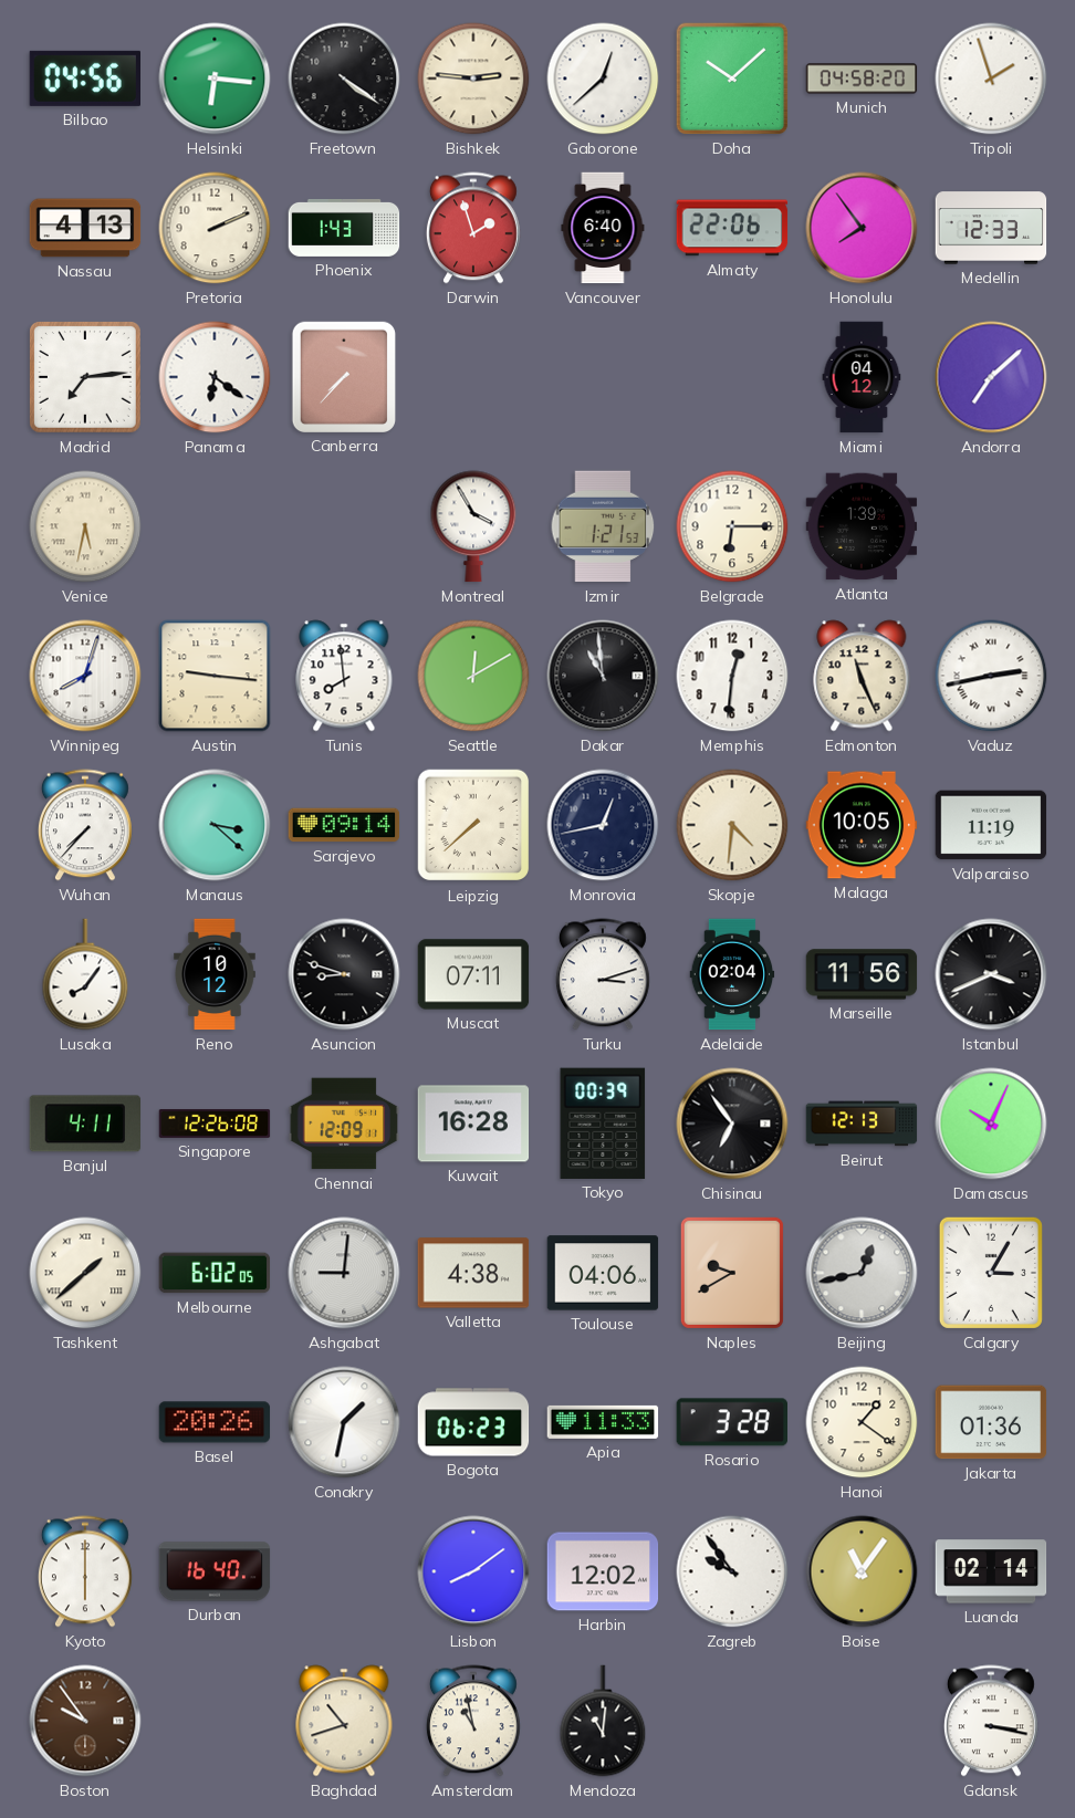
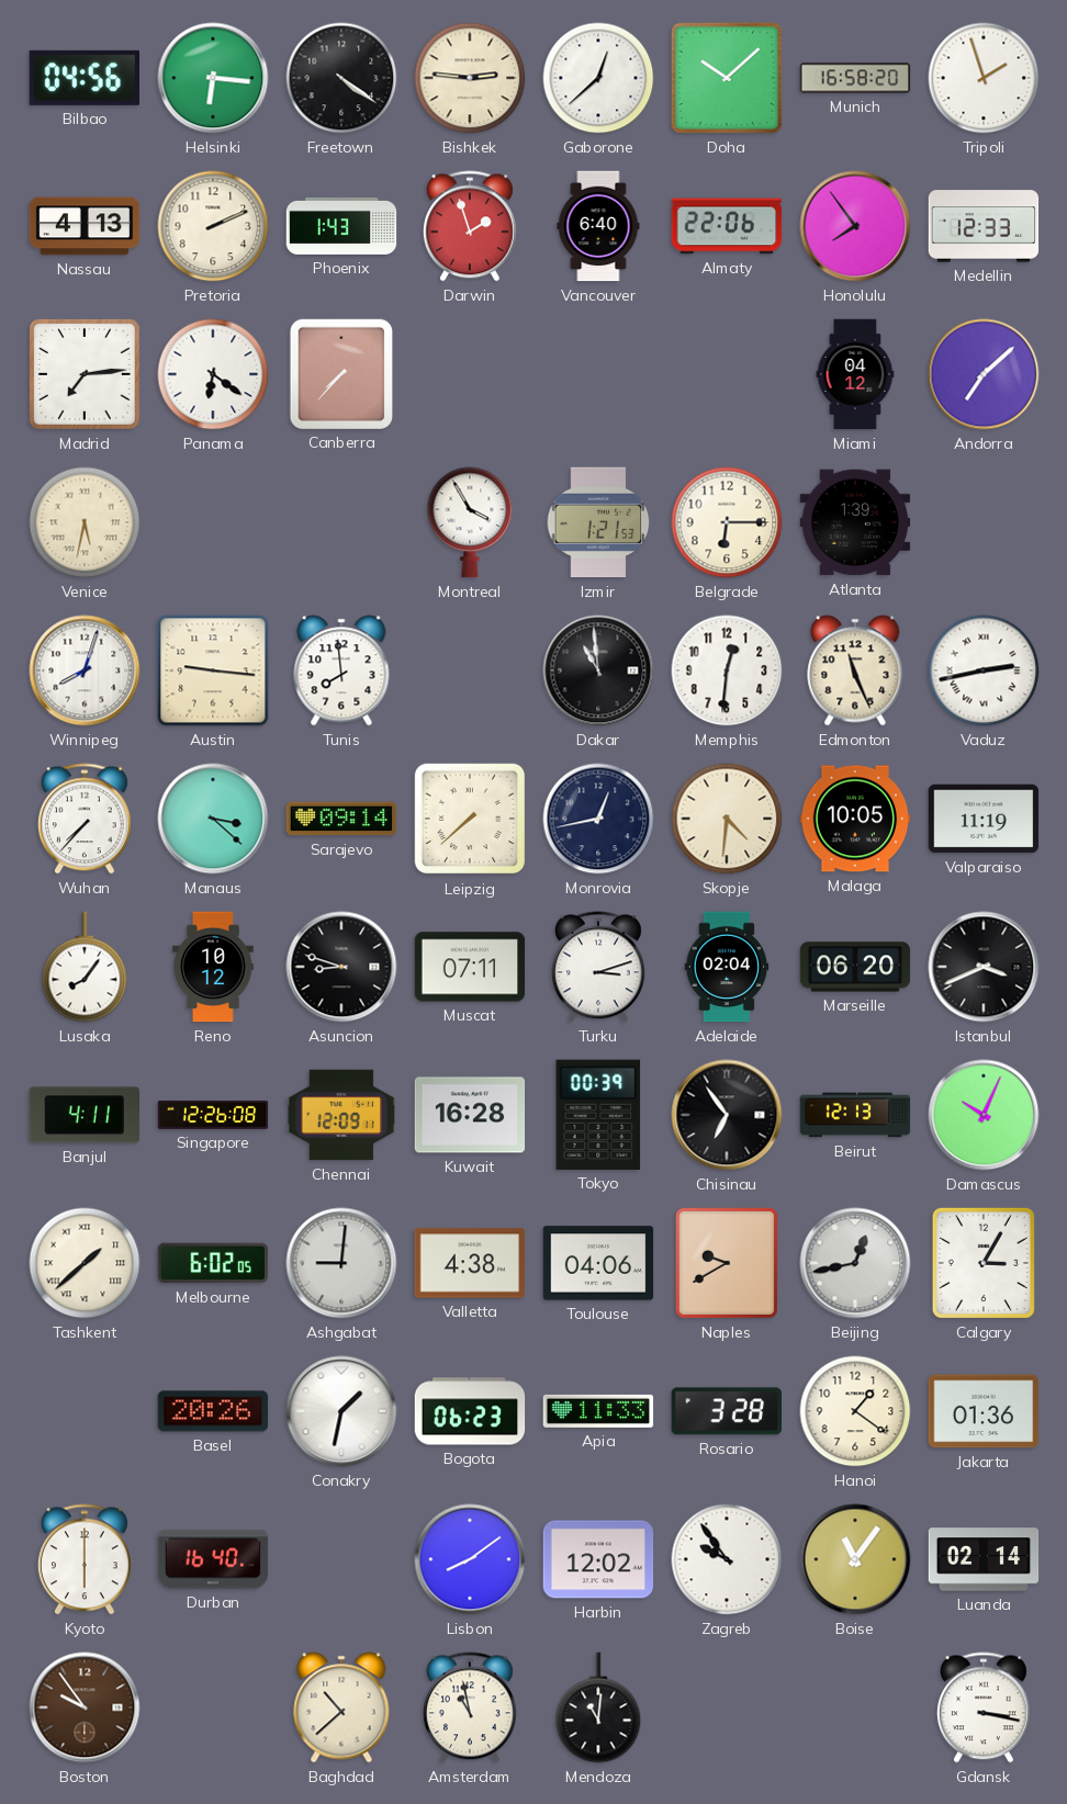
Munich: 04:58 -> 16:58
Seattle: 12:10 -> none
Marseille: 11:56 -> 06:20
Baghdad: 10:42 -> 10:38
